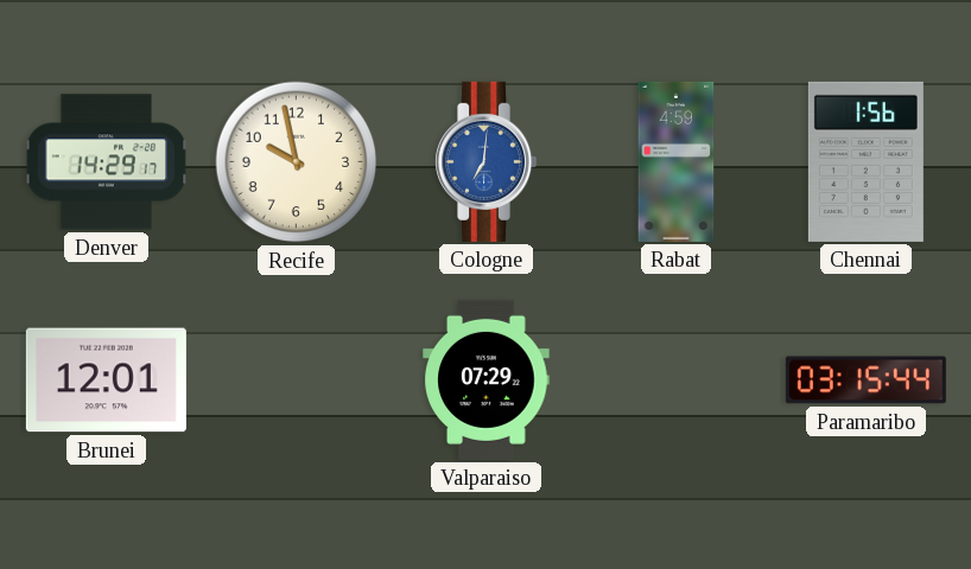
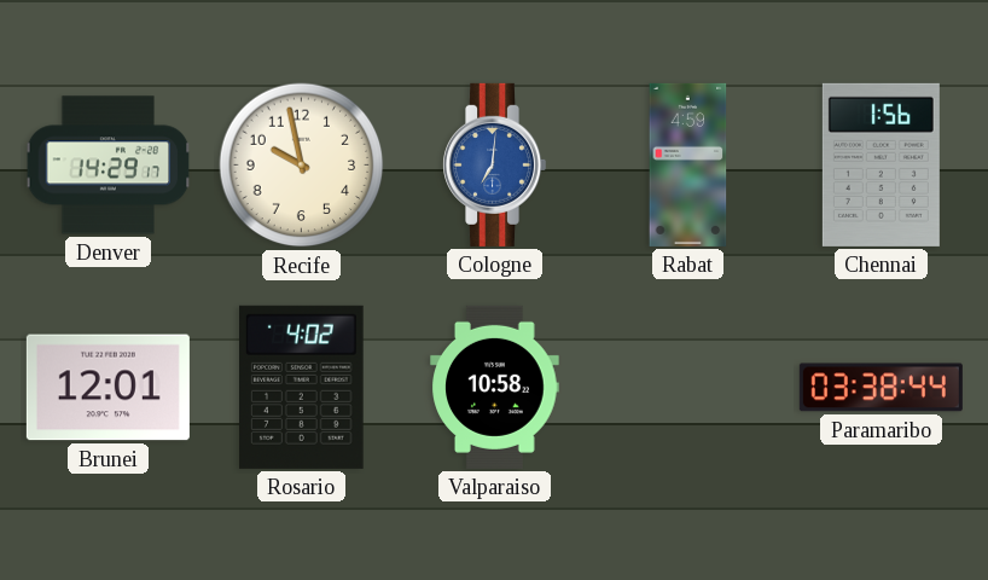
Rosario: none -> 4:02
Valparaiso: 07:29 -> 10:58
Paramaribo: 03:15 -> 03:38
